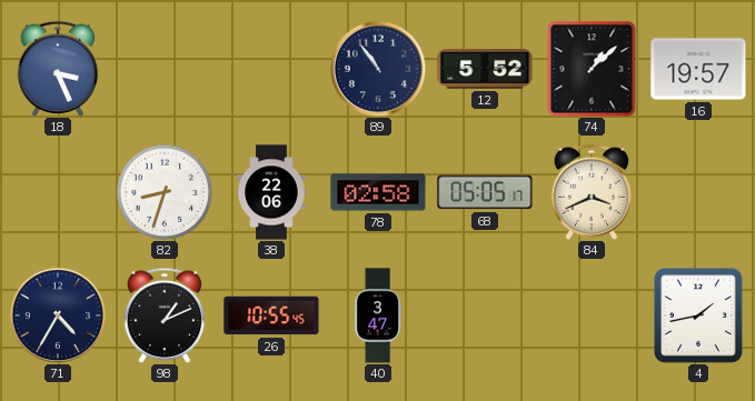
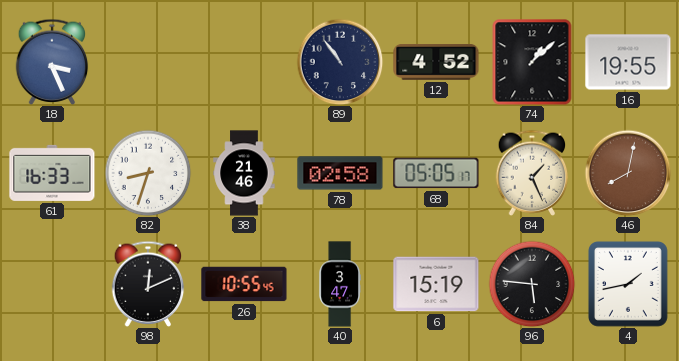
12: 5:52 -> 4:52
16: 19:57 -> 19:55
61: none -> 16:33
38: 22:06 -> 21:46
84: 3:41 -> 1:26
46: none -> 8:02
71: 4:35 -> none
98: 1:11 -> 12:11
6: none -> 15:19
96: none -> 5:46
